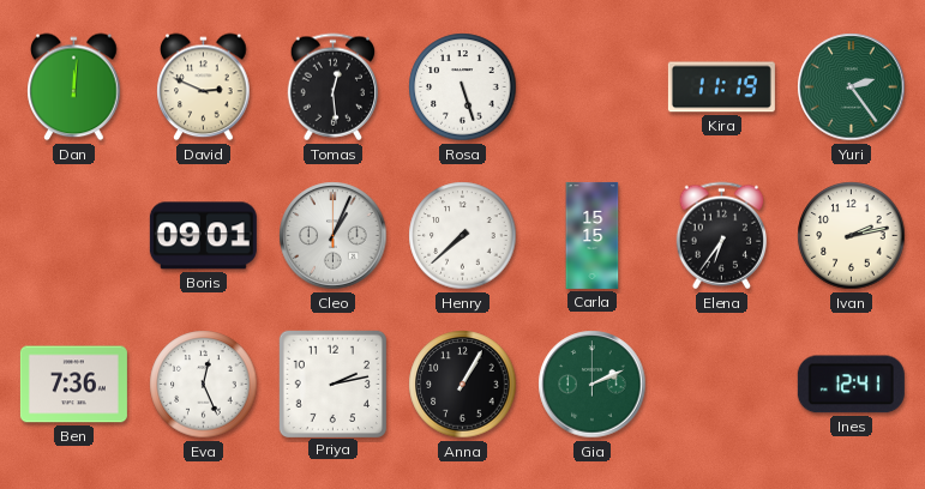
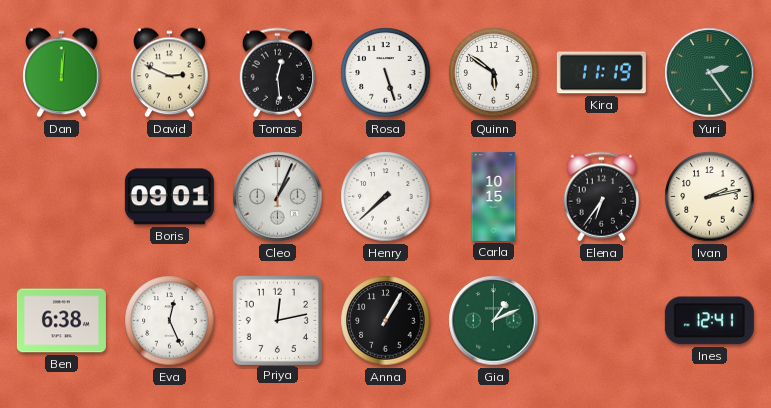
Quinn: none -> 5:51
Carla: 15:15 -> 10:15
Ben: 7:36 -> 6:38
Priya: 2:13 -> 12:13
Gia: 2:11 -> 1:11
